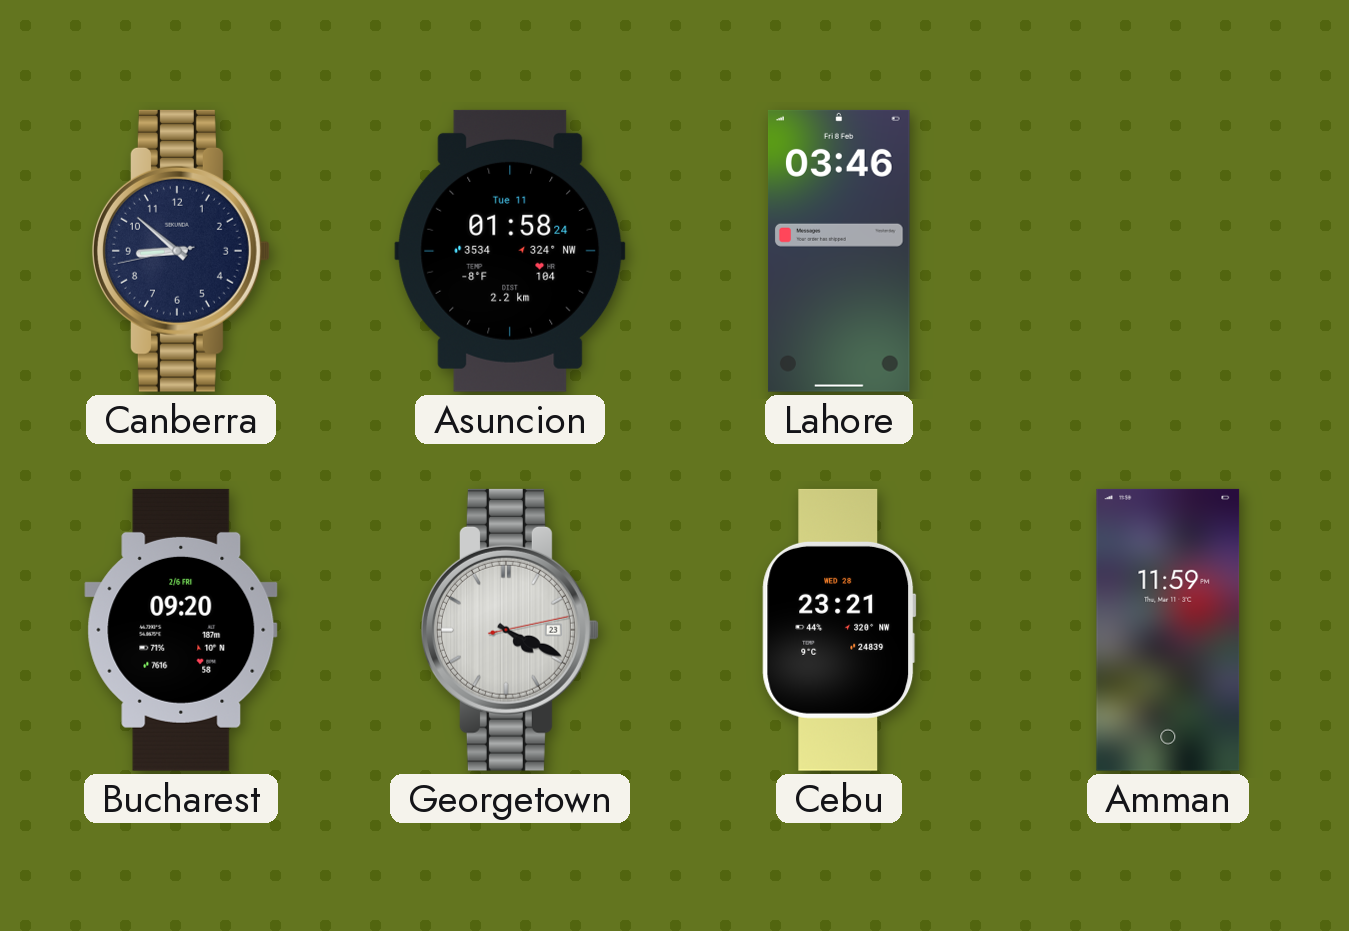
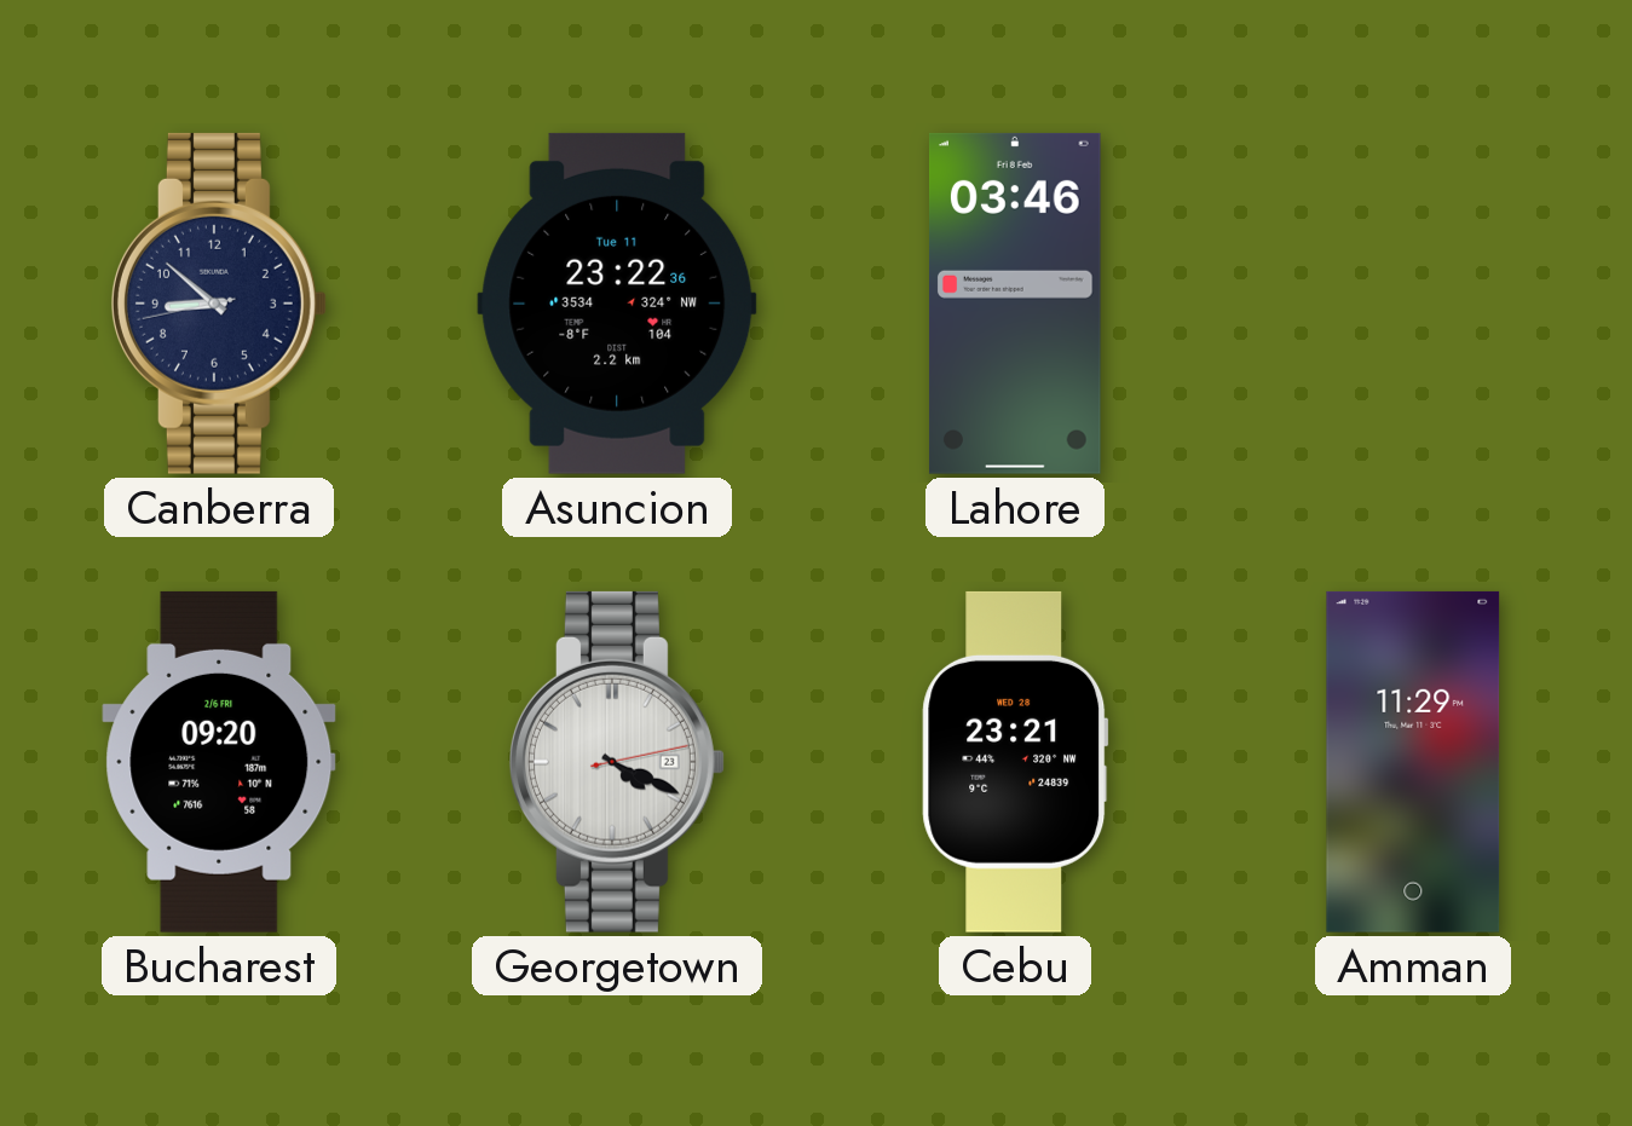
Asuncion: 01:58 -> 23:22
Amman: 11:59 -> 11:29
